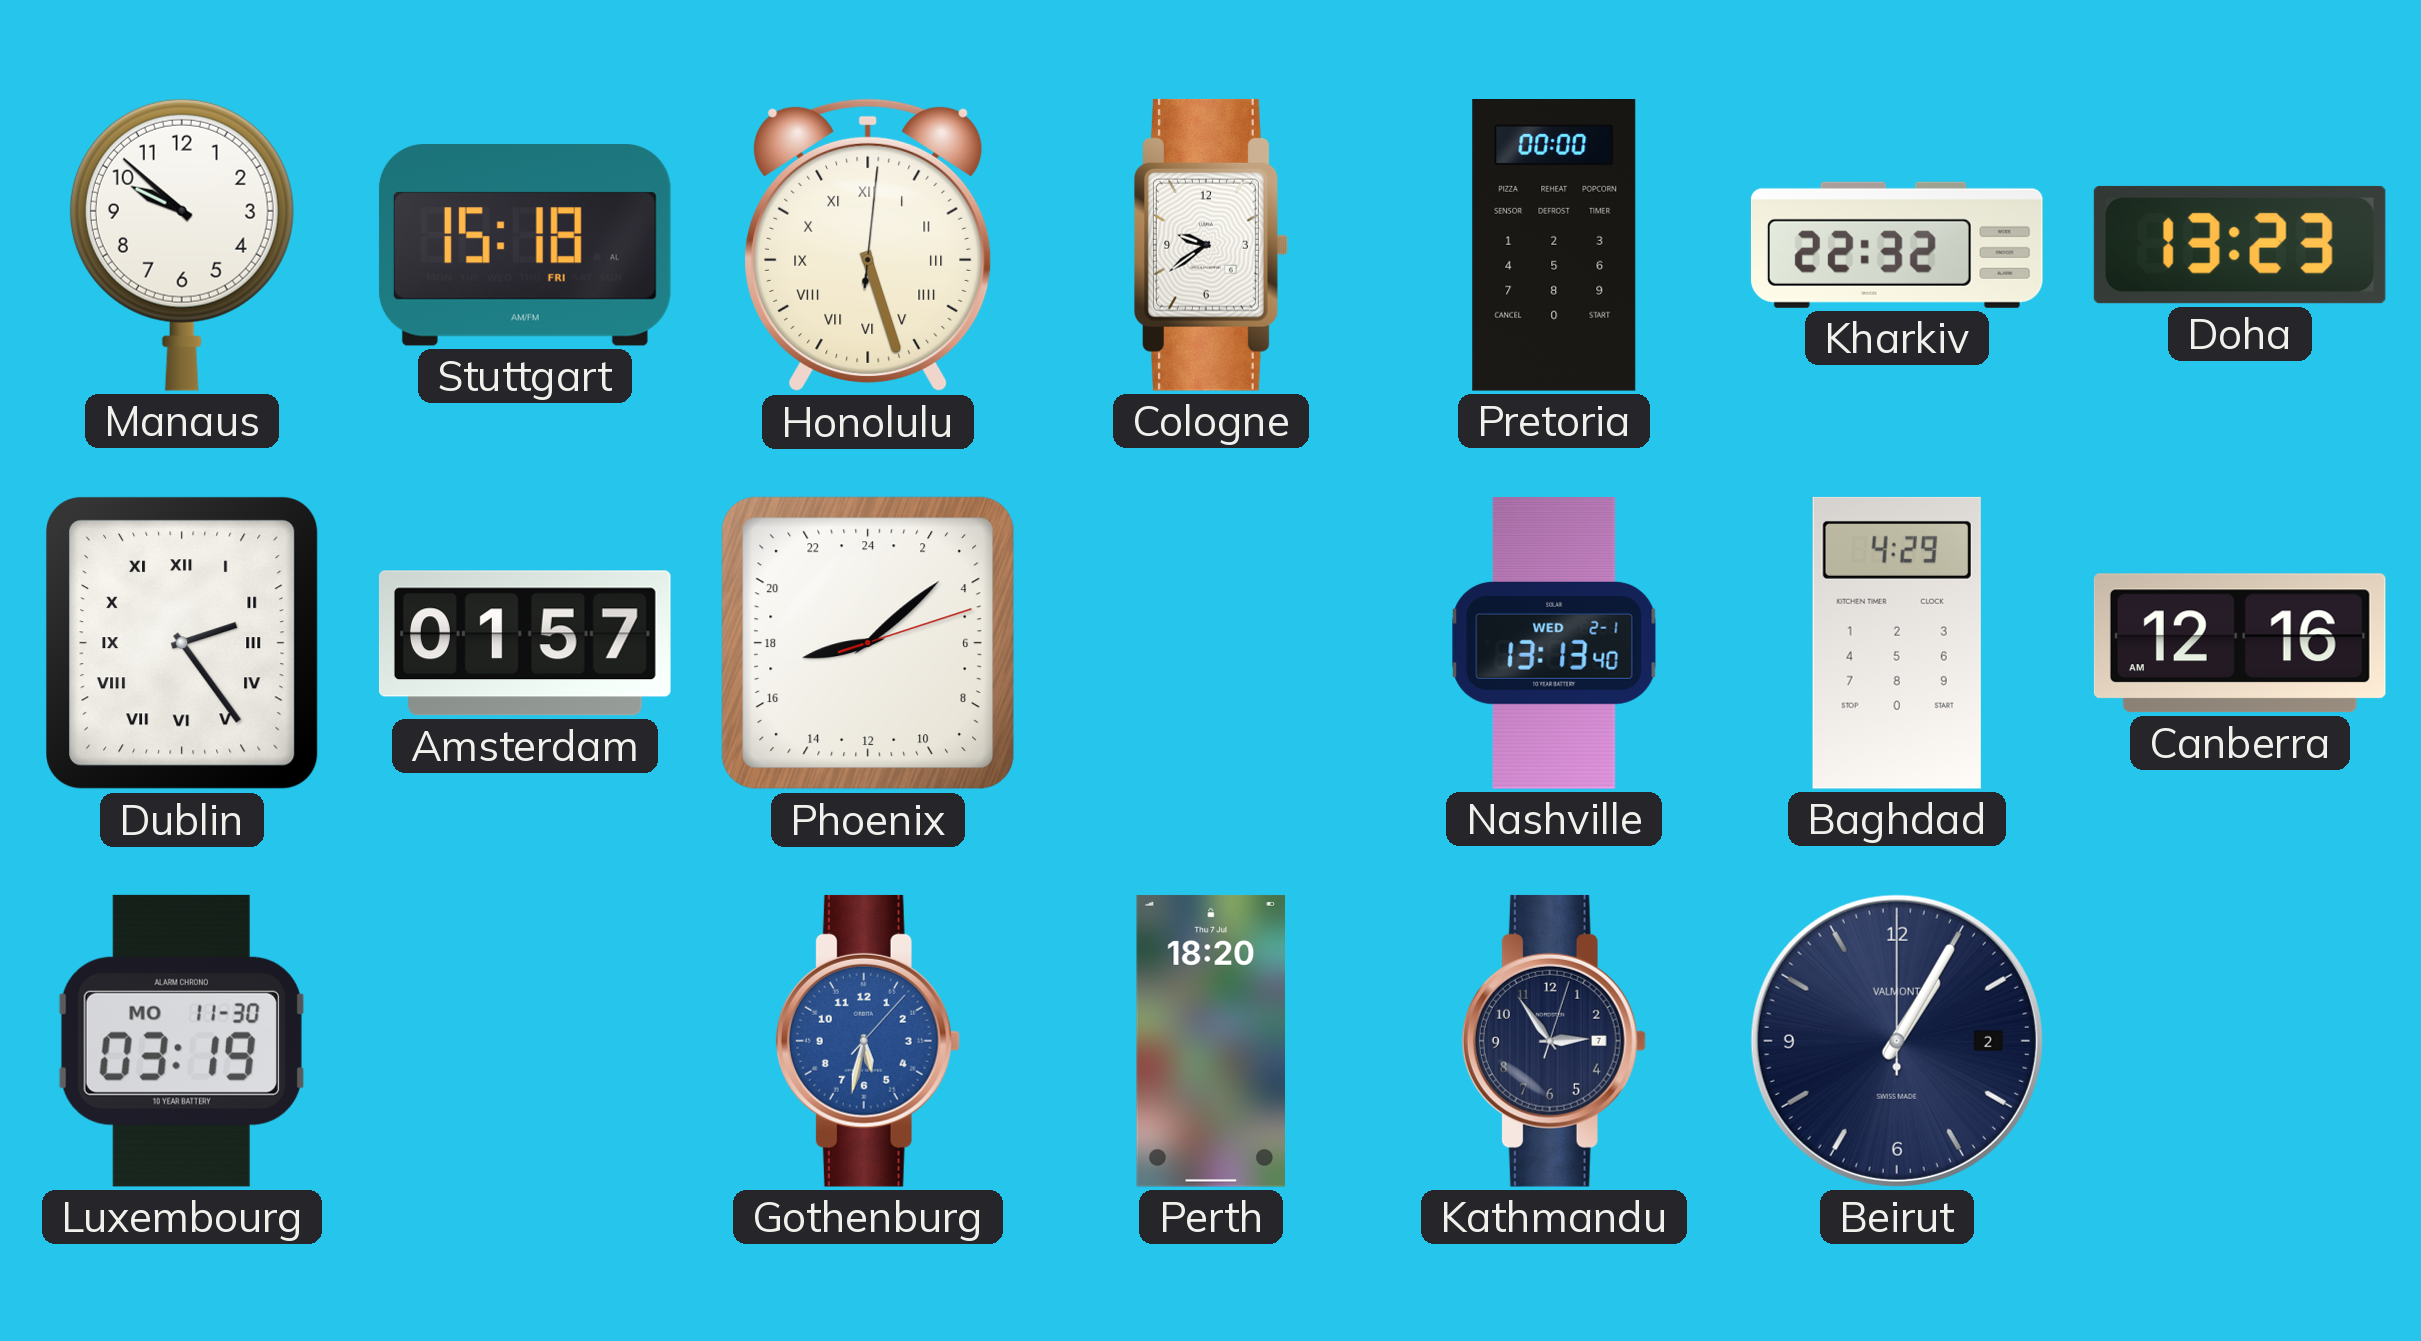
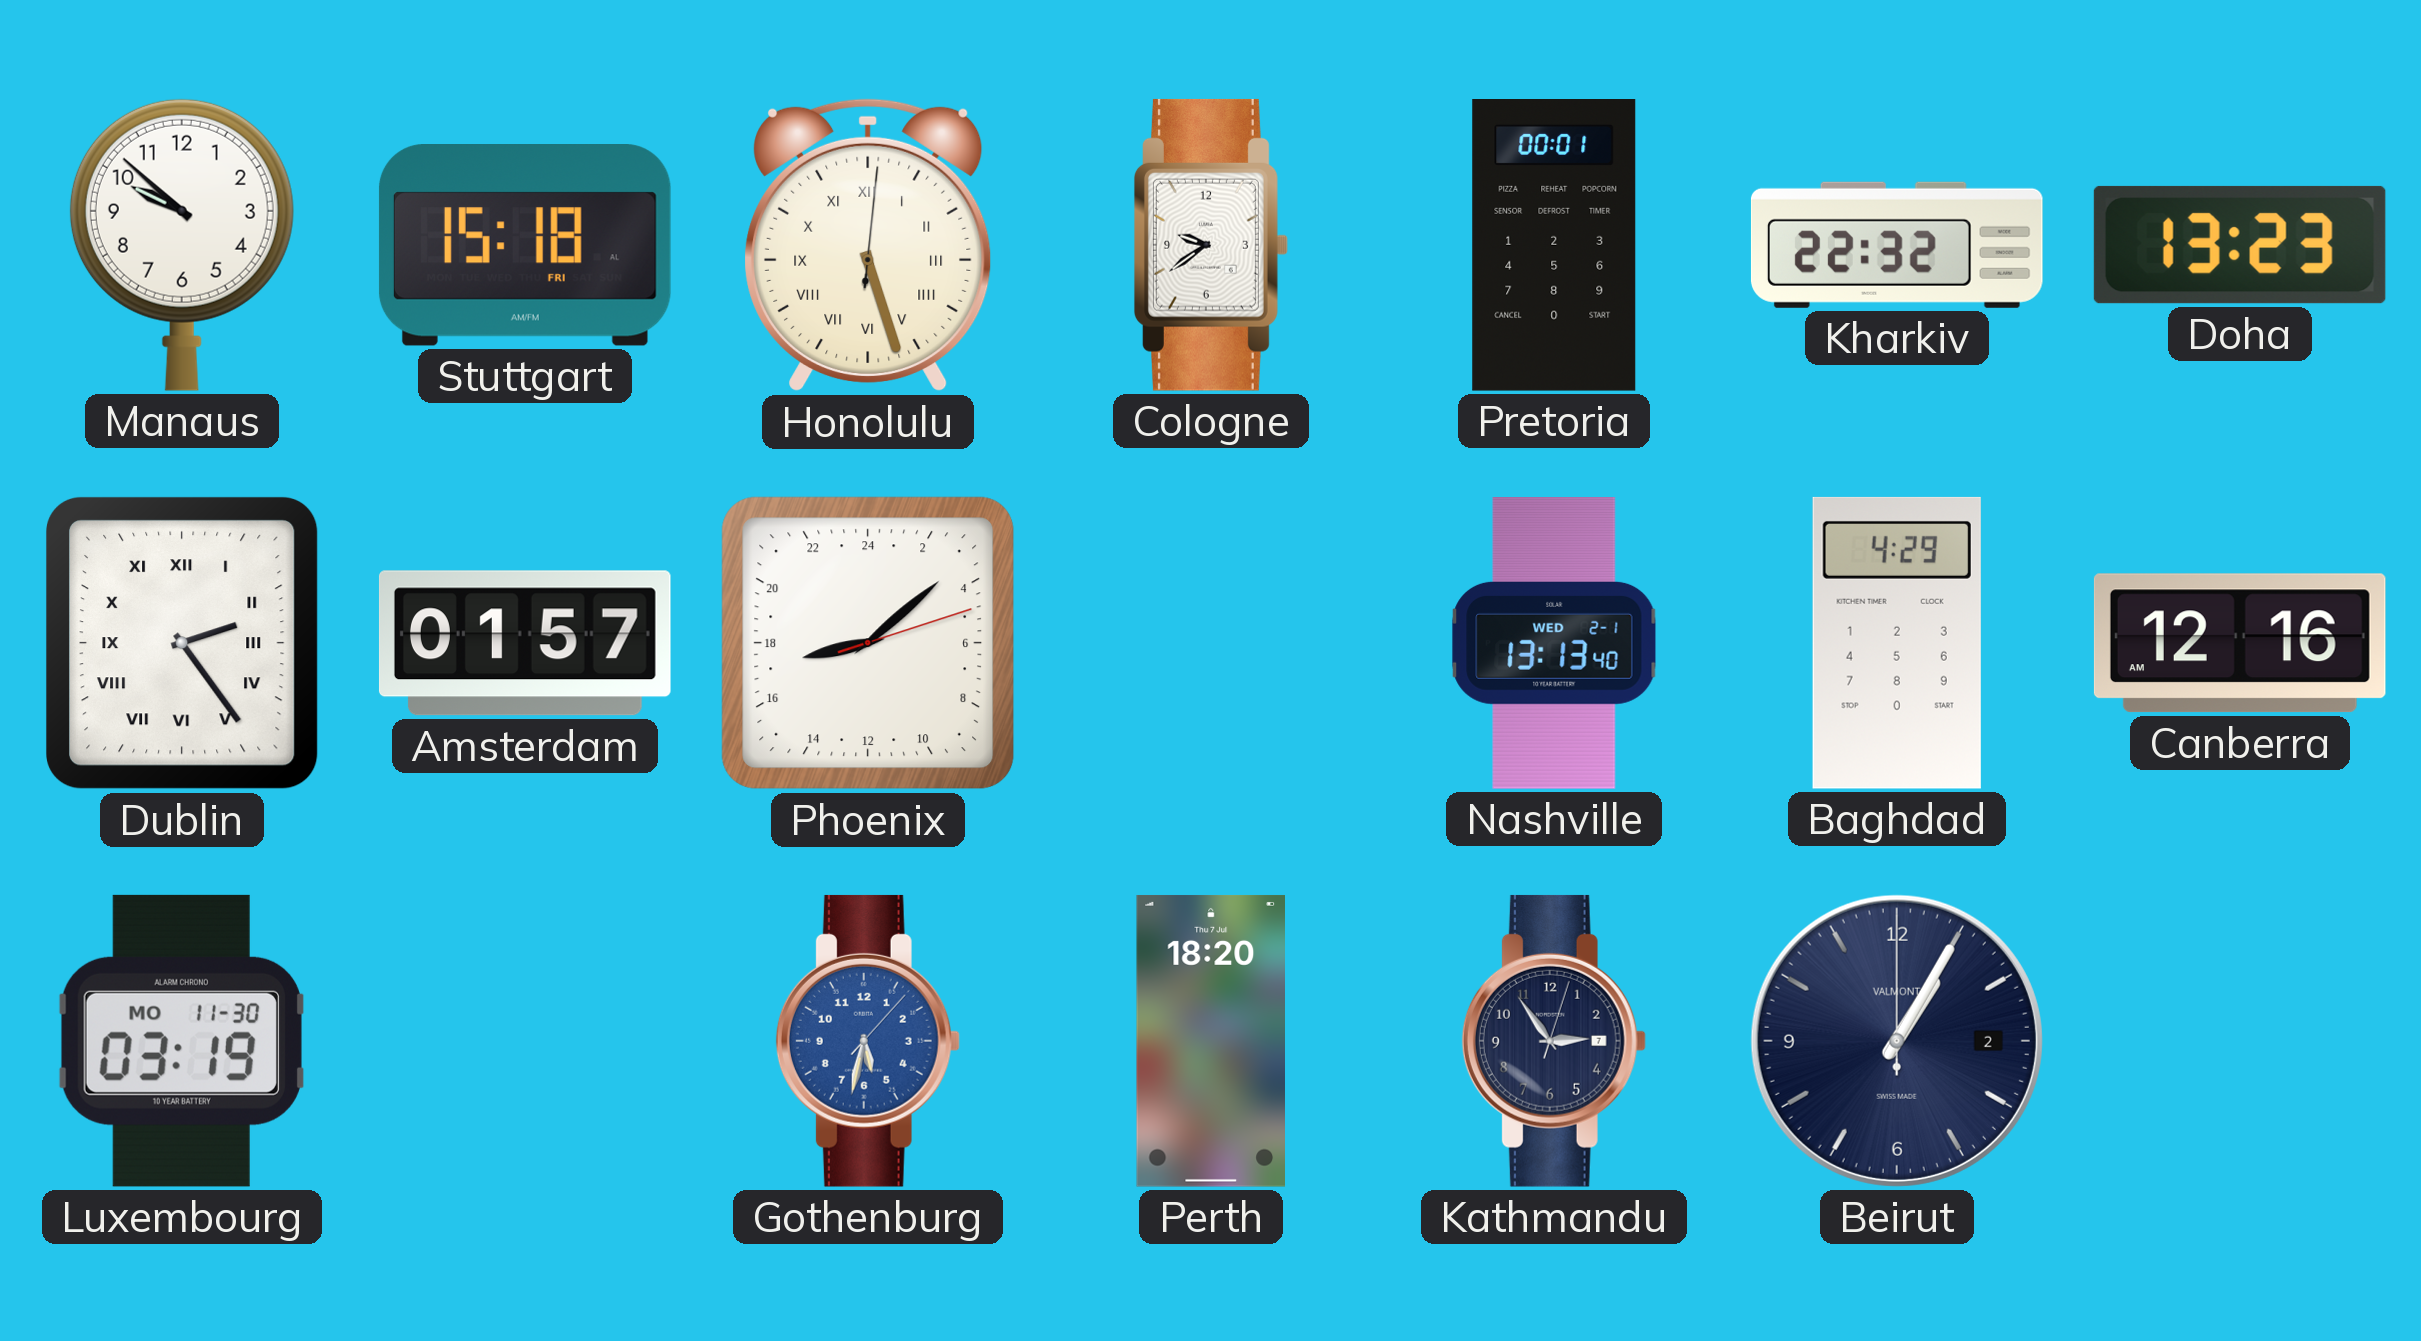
Pretoria: 00:00 -> 00:01
